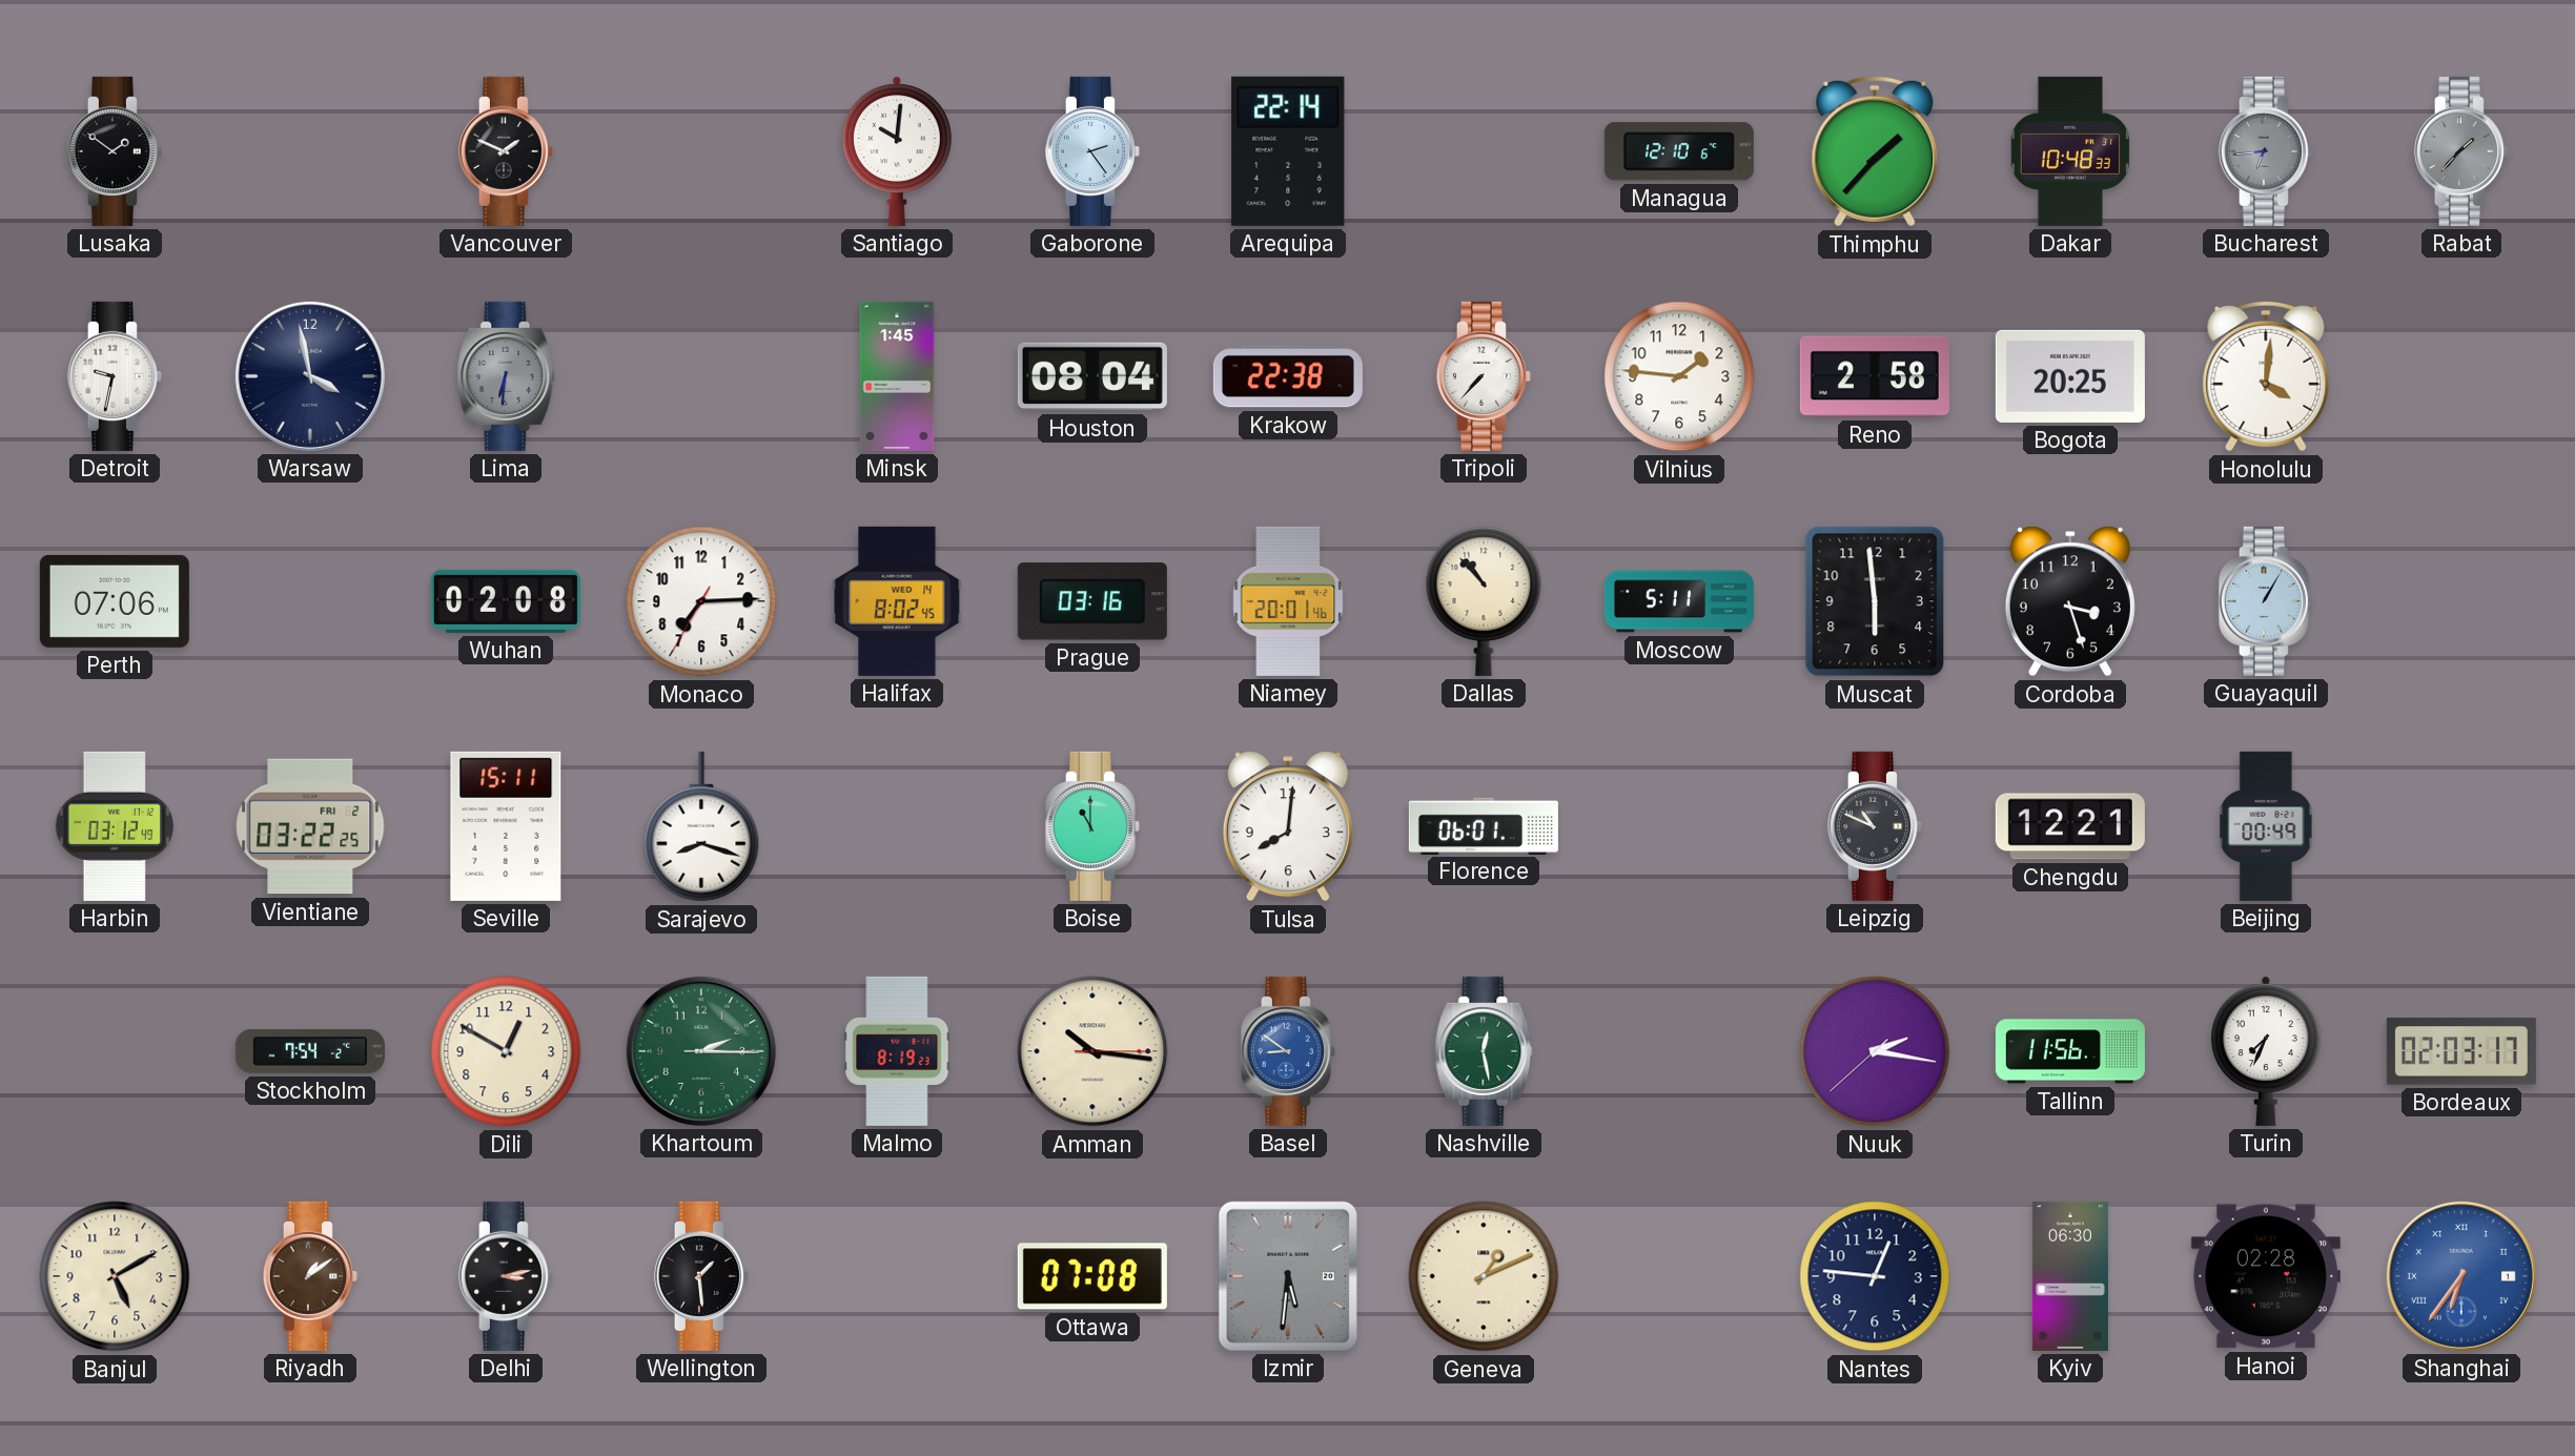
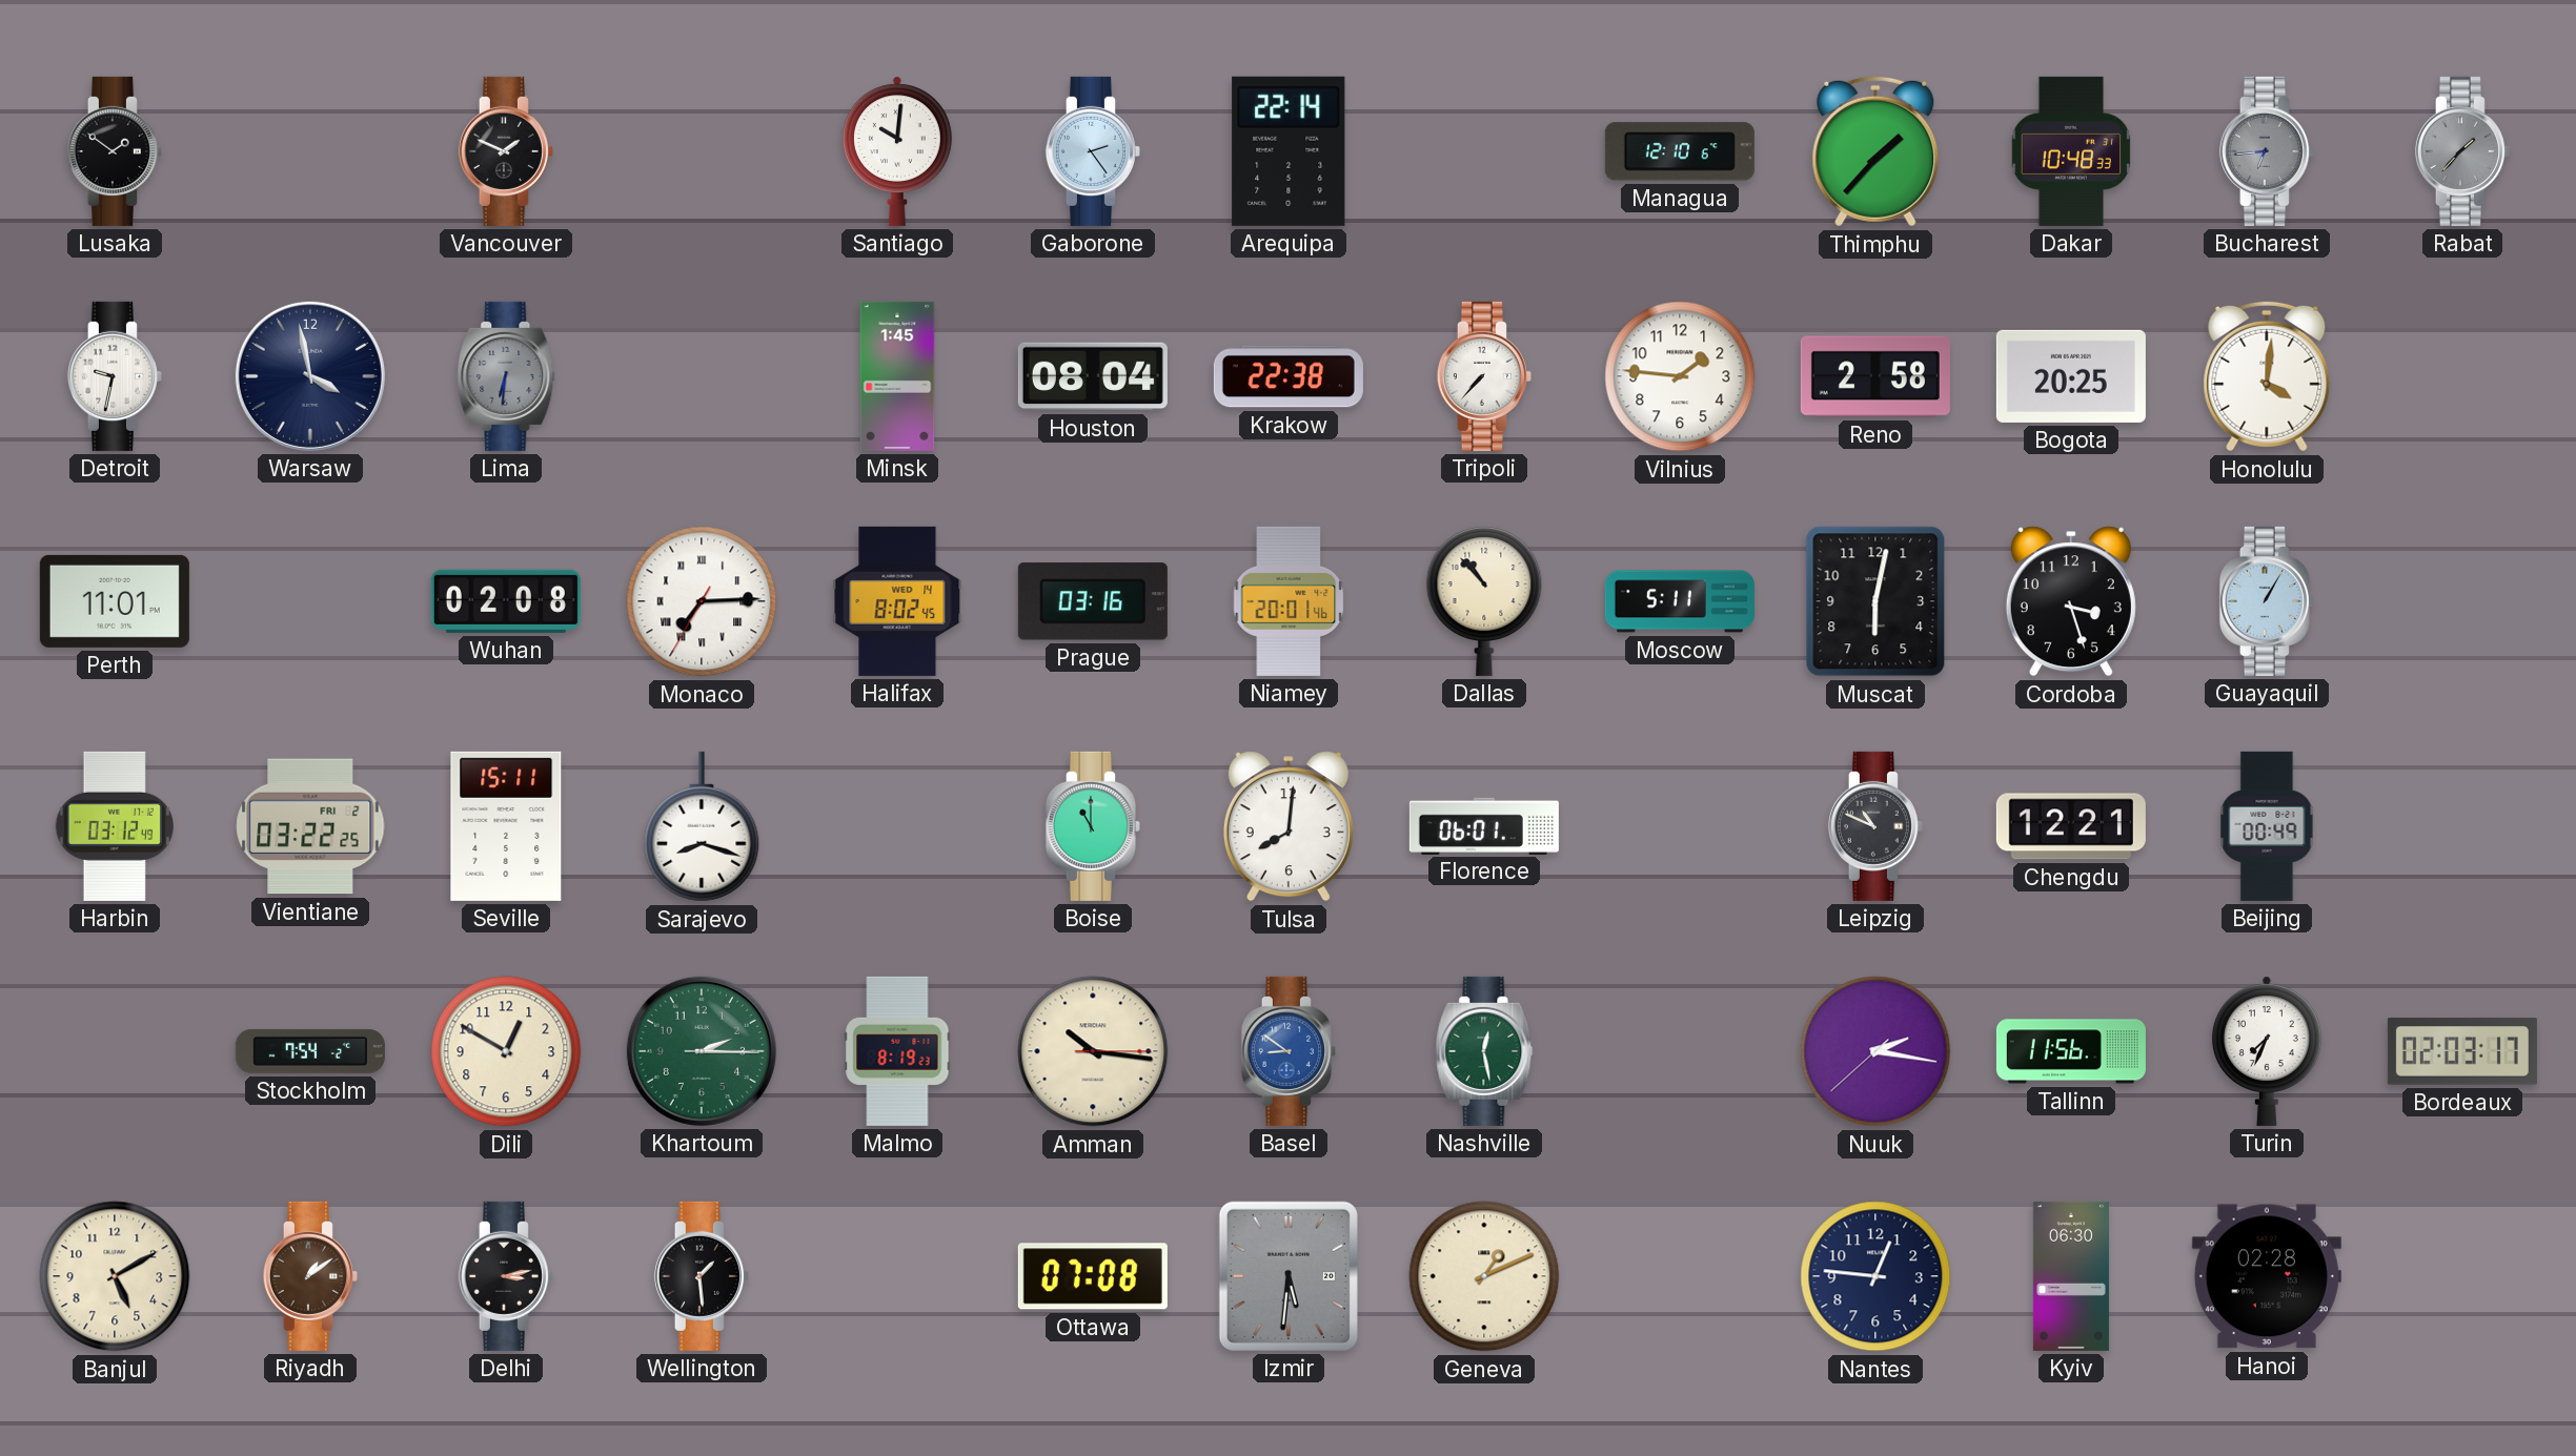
Perth: 07:06 -> 11:01
Monaco numerals: Arabic -> Roman
Muscat: 5:59 -> 6:02
Shanghai: 6:36 -> none
